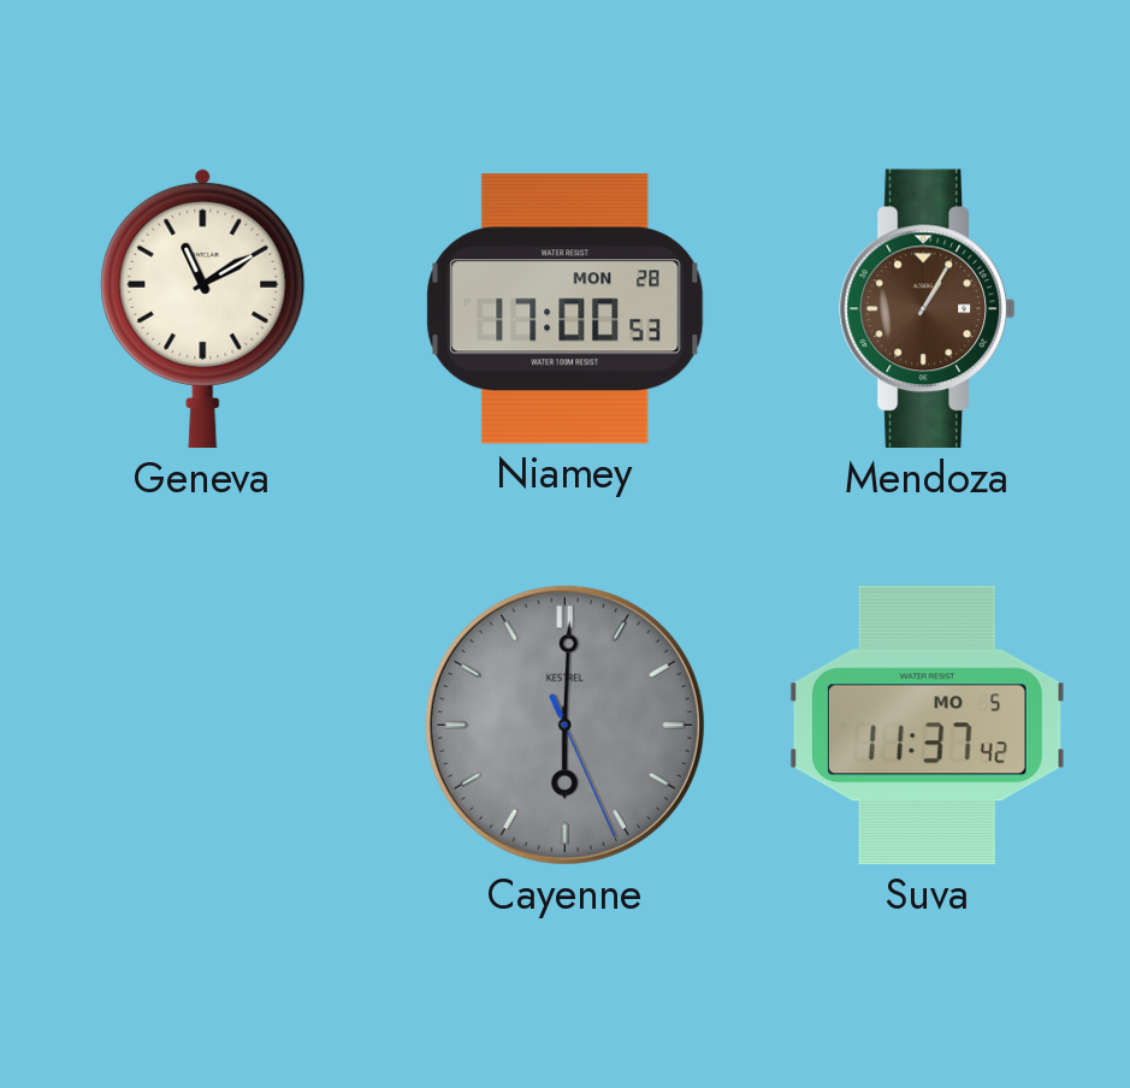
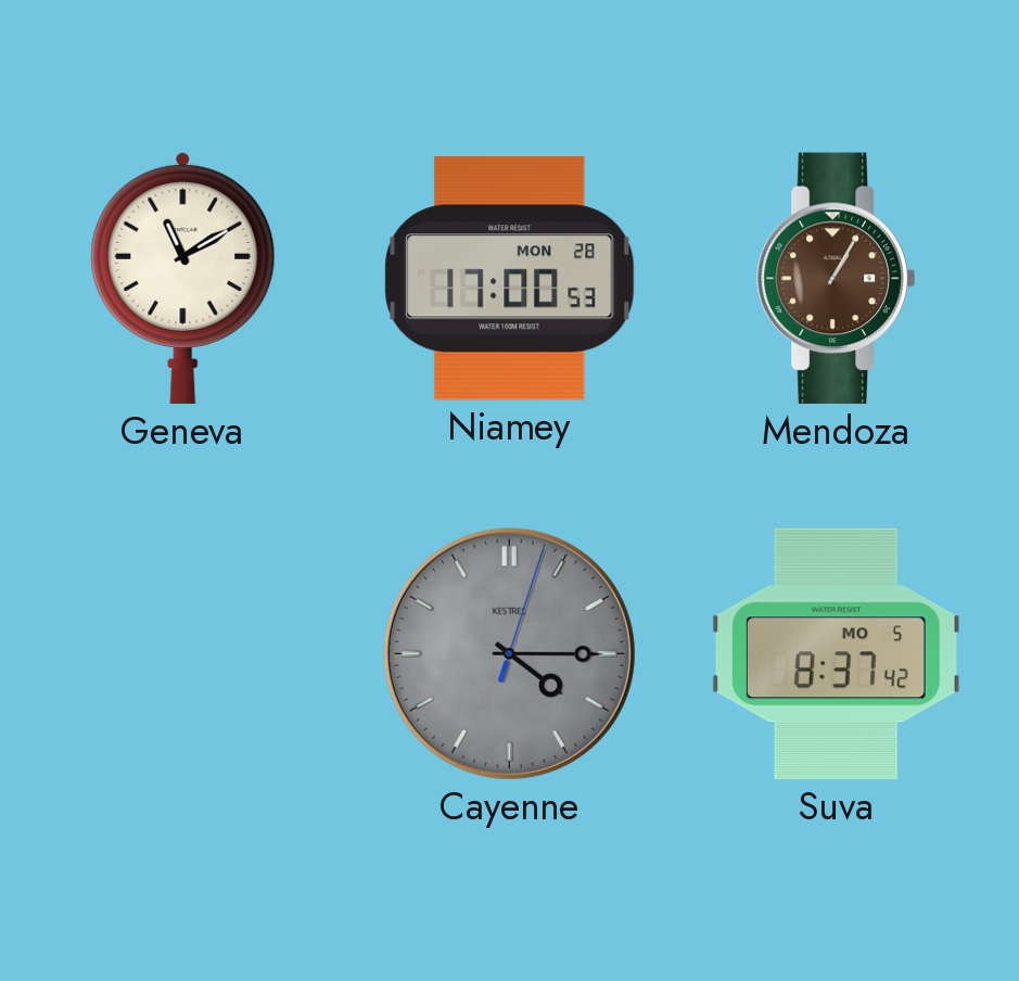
Cayenne: 6:00 -> 4:15
Suva: 11:37 -> 8:37
